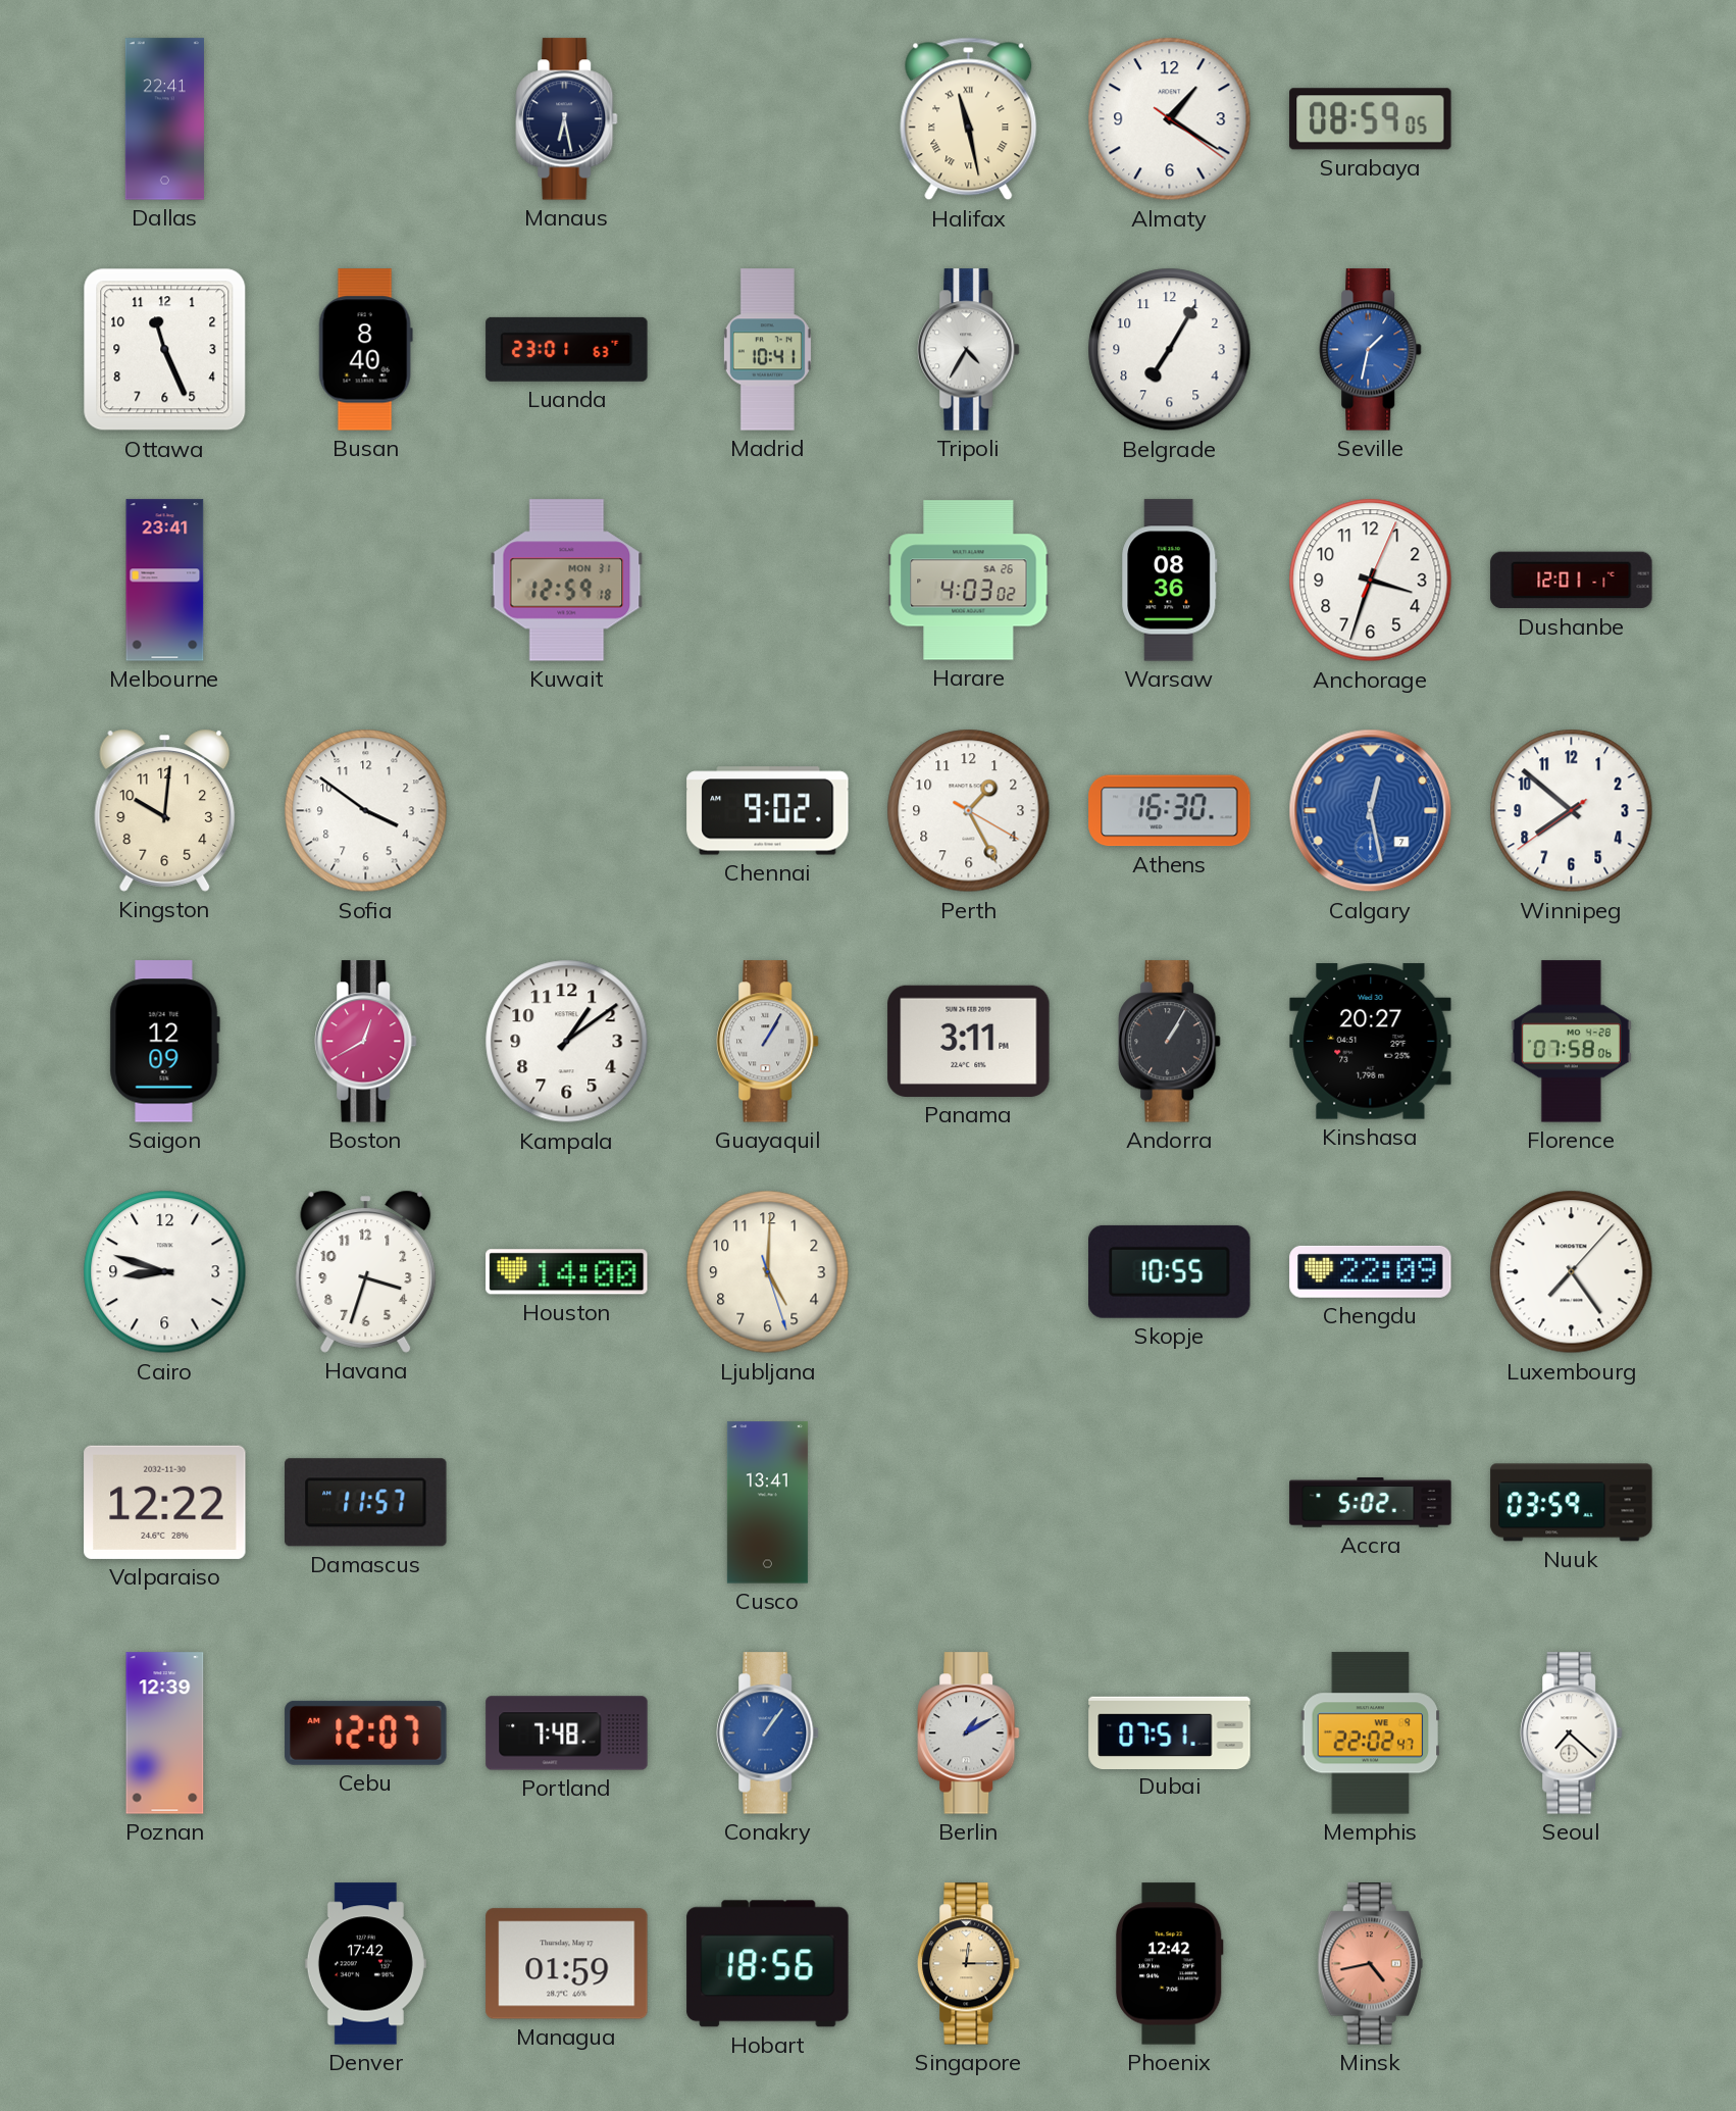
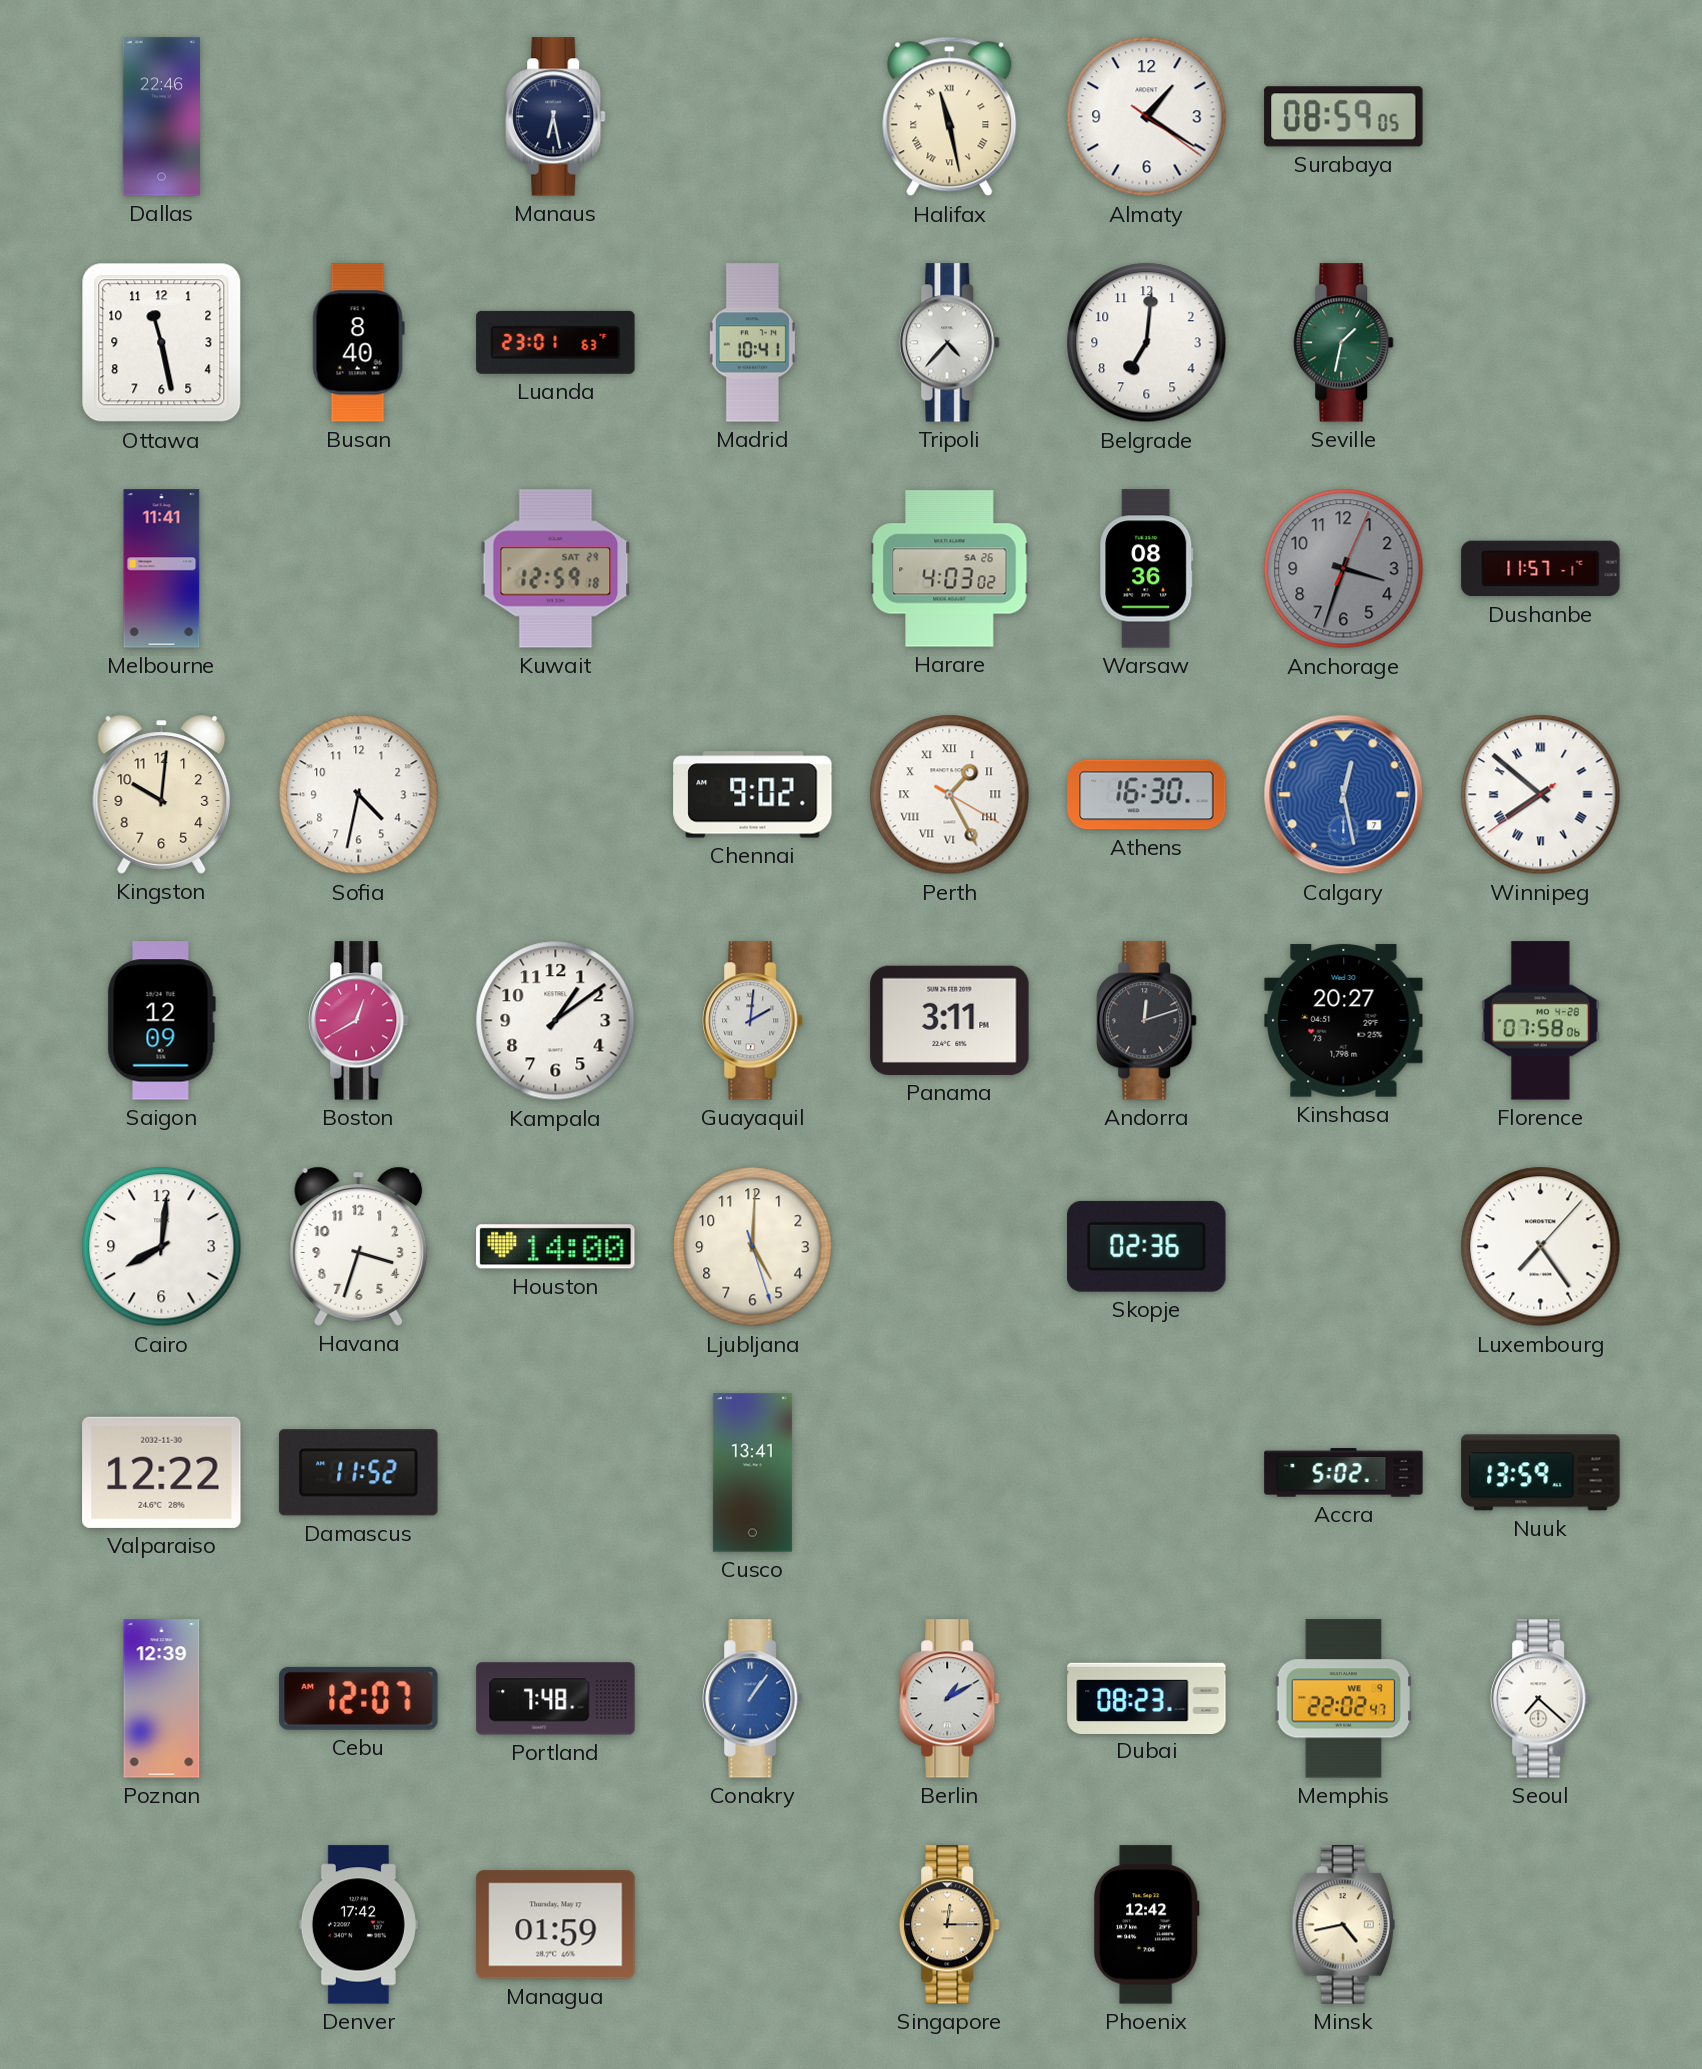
Dallas: 22:41 -> 22:46
Ottawa: 11:26 -> 11:28
Tripoli: 4:35 -> 4:37
Belgrade: 7:05 -> 7:01
Seville dial: blue -> green
Melbourne: 23:41 -> 11:41
Kuwait date: MON 31 -> SAT 29
Anchorage dial: white -> grey
Dushanbe: 12:01 -> 11:57
Sofia: 3:51 -> 4:32
Perth numerals: Arabic -> Roman
Winnipeg numerals: Arabic -> Roman
Guayaquil: 1:05 -> 2:01
Andorra: 1:05 -> 12:12
Cairo: 8:48 -> 8:01
Skopje: 10:55 -> 02:36
Chengdu: 22:09 -> none
Damascus: 11:57 -> 11:52
Nuuk: 03:59 -> 13:59
Dubai: 07:51 -> 08:23
Hobart: 18:56 -> none
Minsk dial: salmon -> cream
